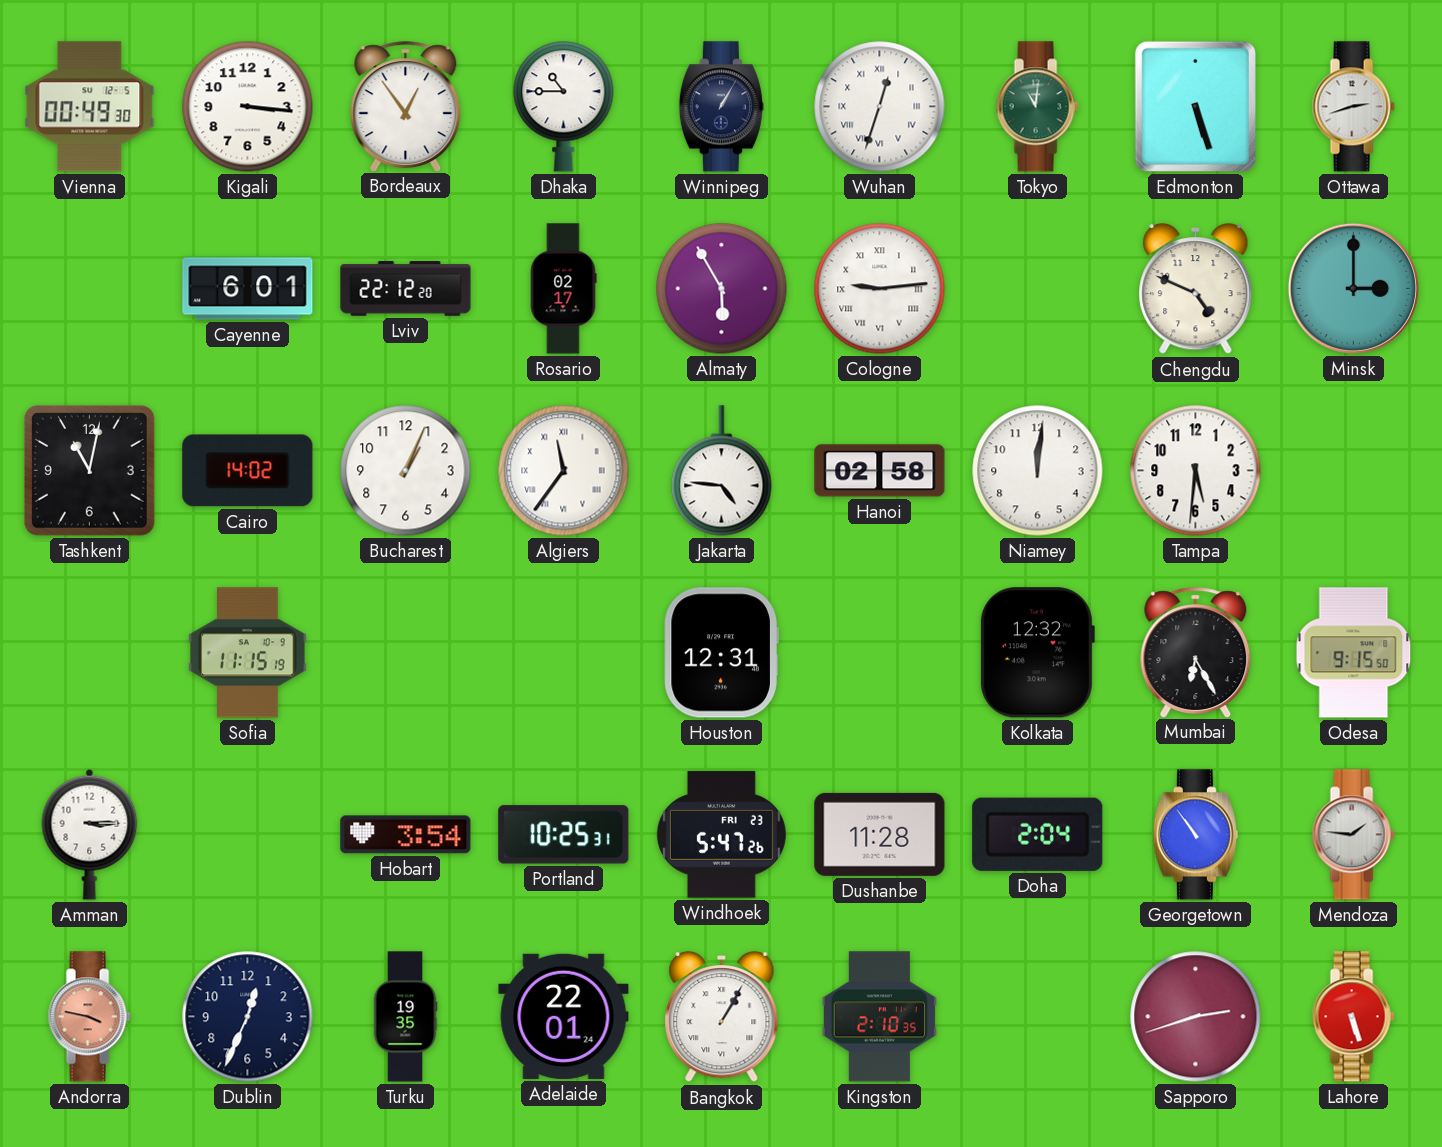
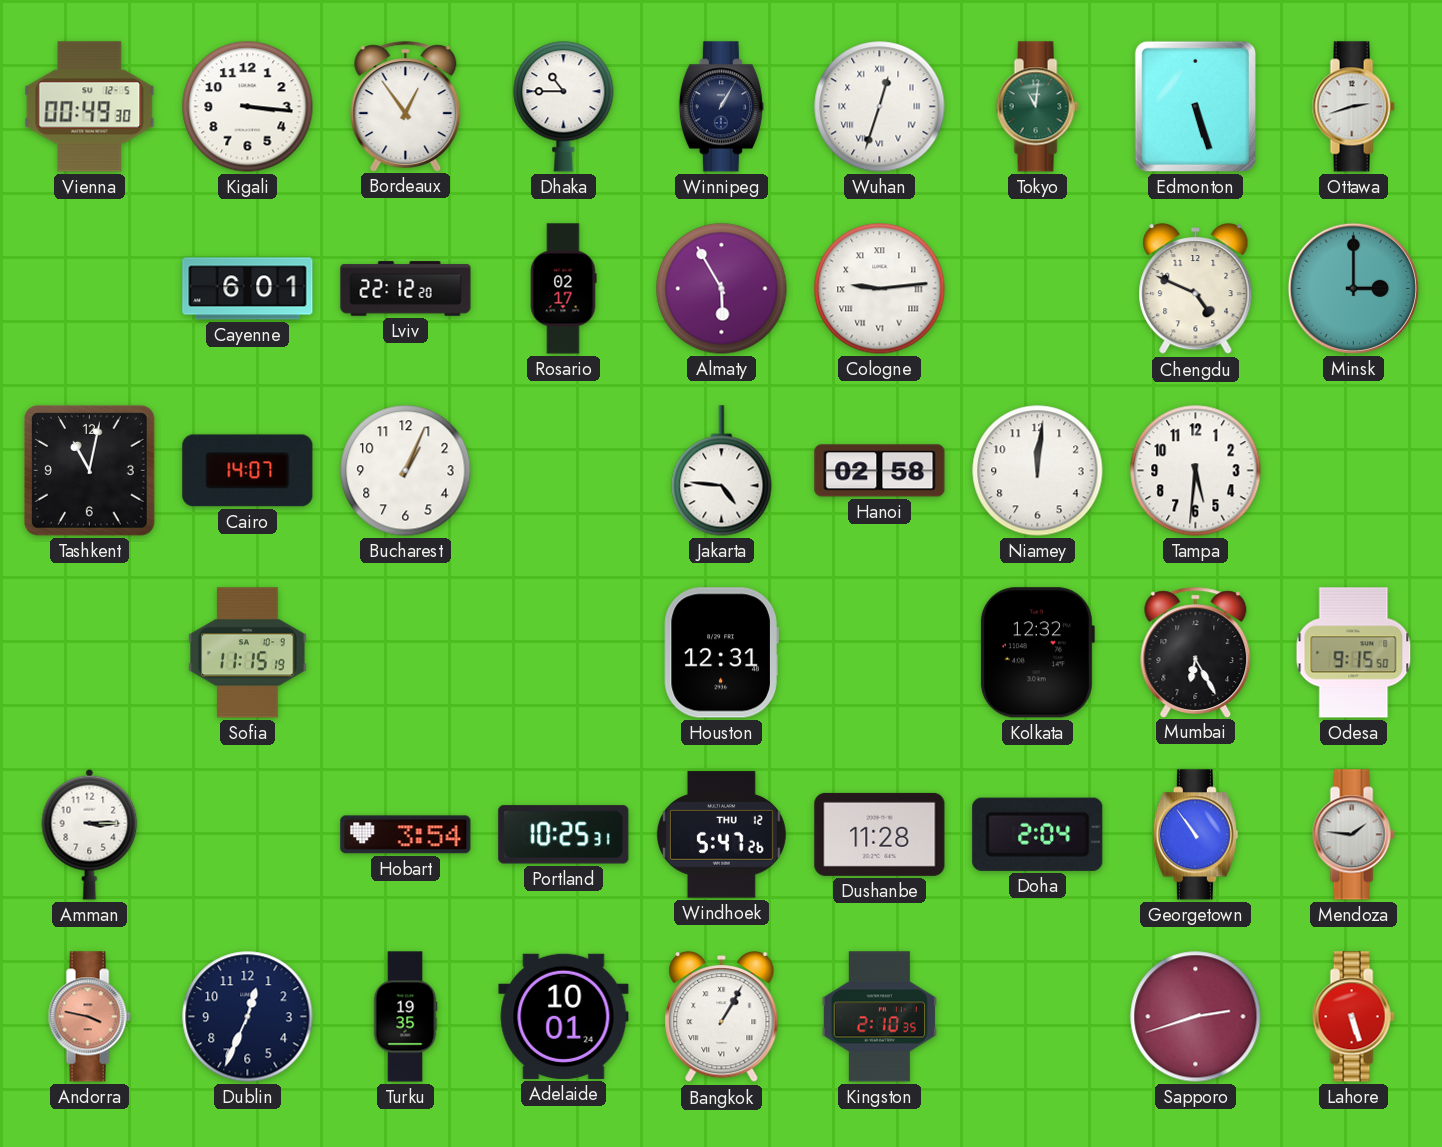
Cairo: 14:02 -> 14:07
Algiers: 11:36 -> none
Windhoek date: FRI 23 -> THU 12
Adelaide: 22:01 -> 10:01
